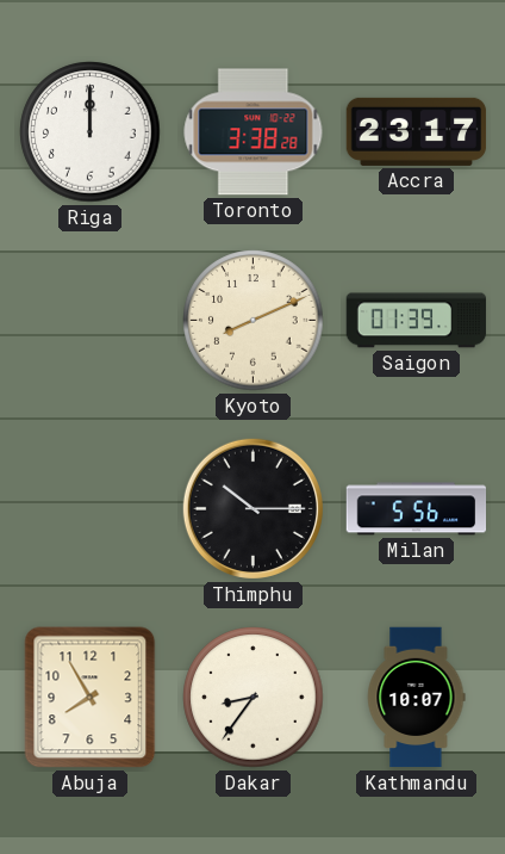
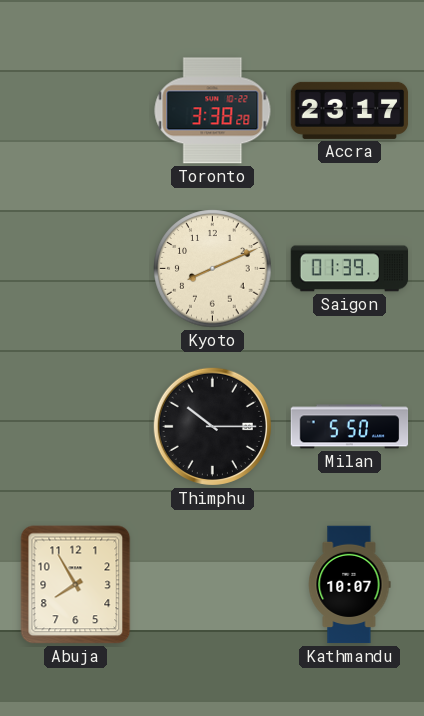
Riga: 12:00 -> none
Milan: 5:56 -> 5:50
Dakar: 8:36 -> none
